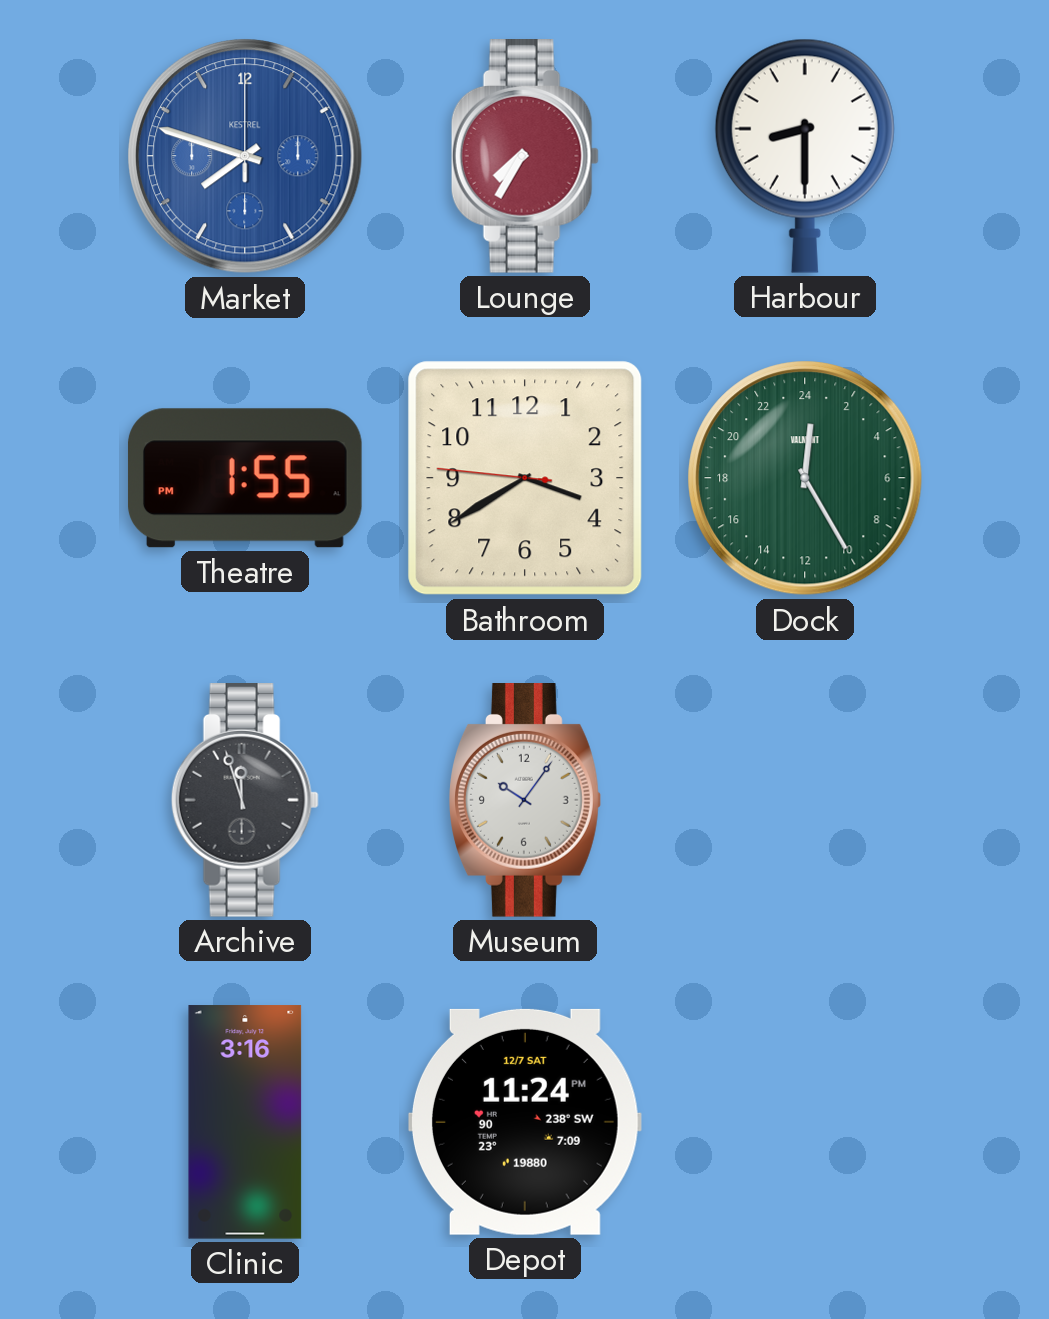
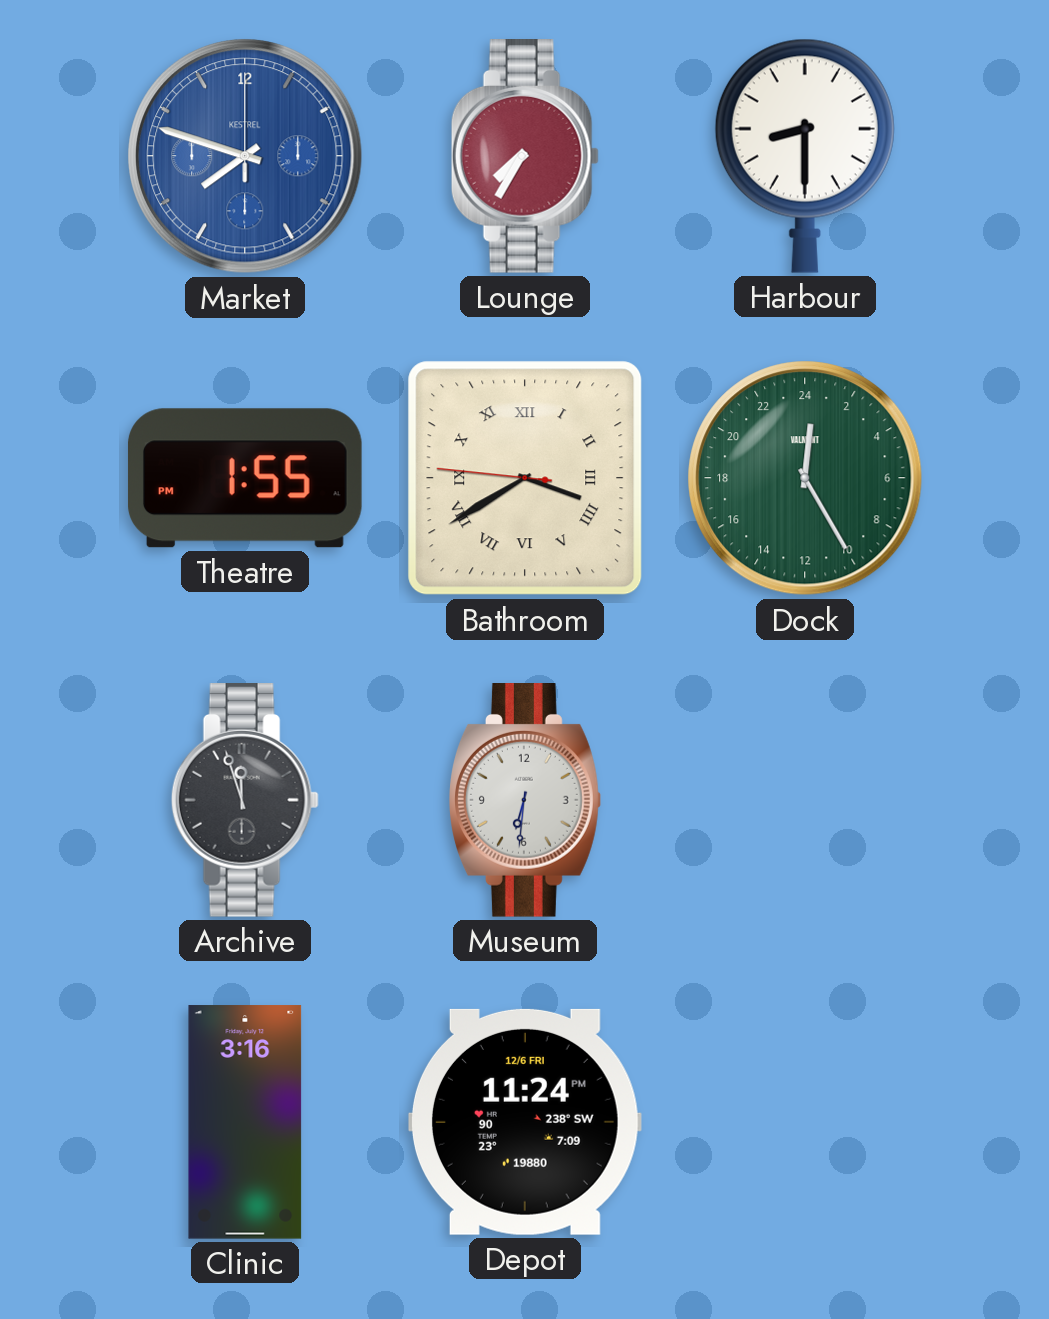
Bathroom numerals: Arabic -> Roman
Museum: 10:06 -> 6:31
Depot date: 12/7 SAT -> 12/6 FRI
